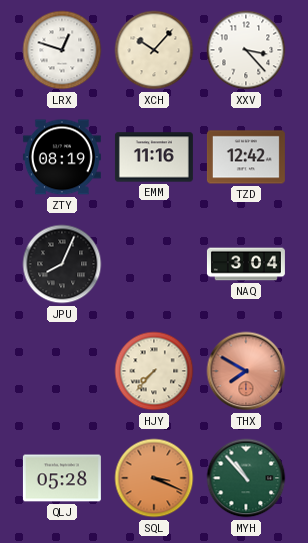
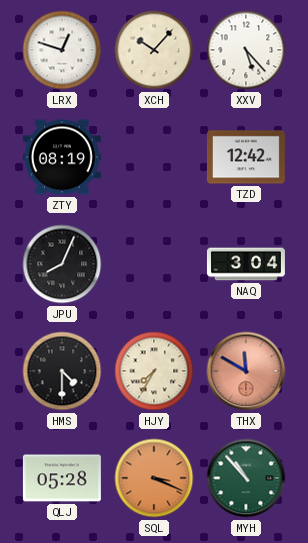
XXV: 3:23 -> 5:23
EMM: 11:16 -> none
HMS: none -> 4:30
HJY: 7:37 -> 7:35
THX: 7:50 -> 11:50
